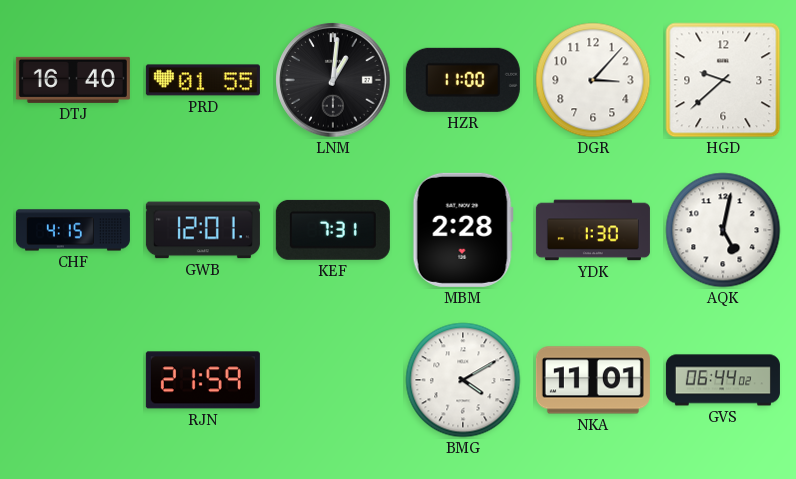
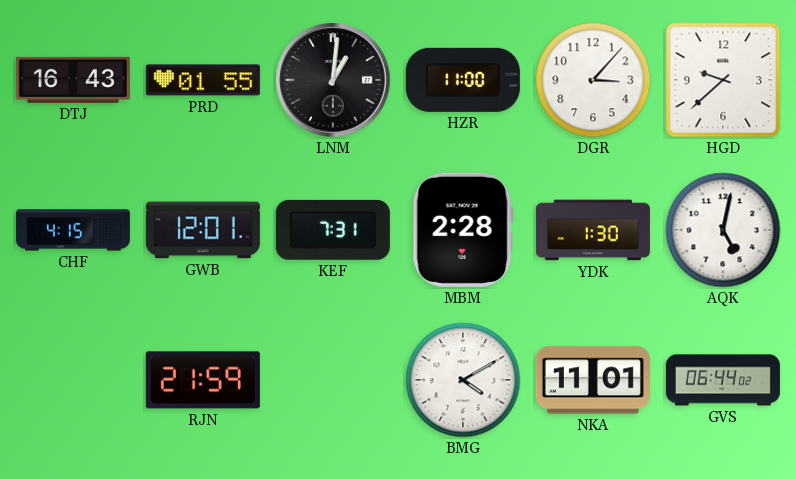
DTJ: 16:40 -> 16:43
